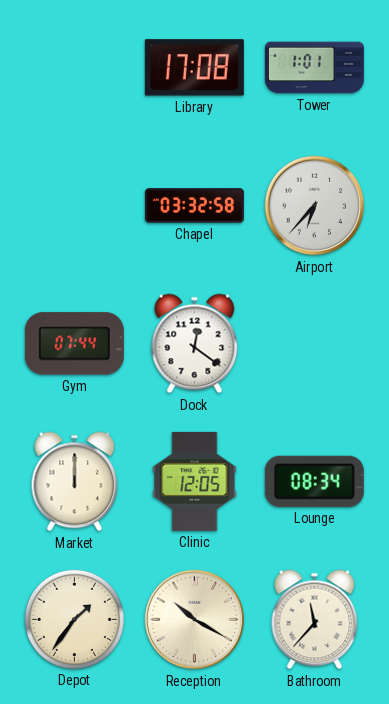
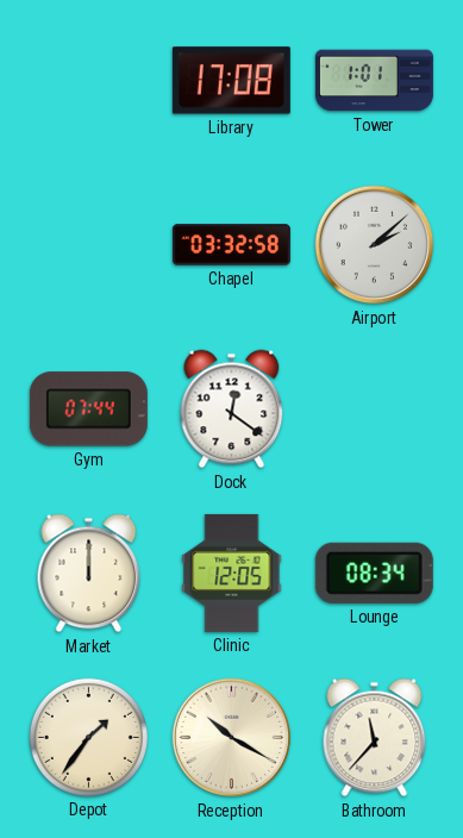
Airport: 6:37 -> 2:08
